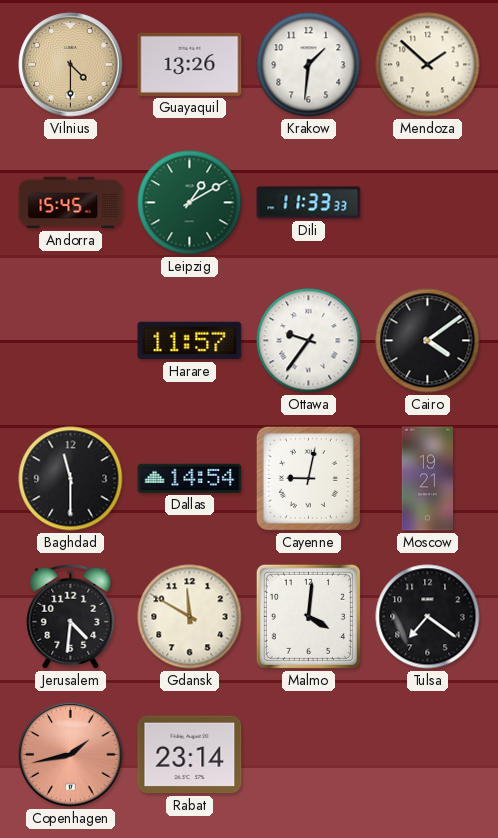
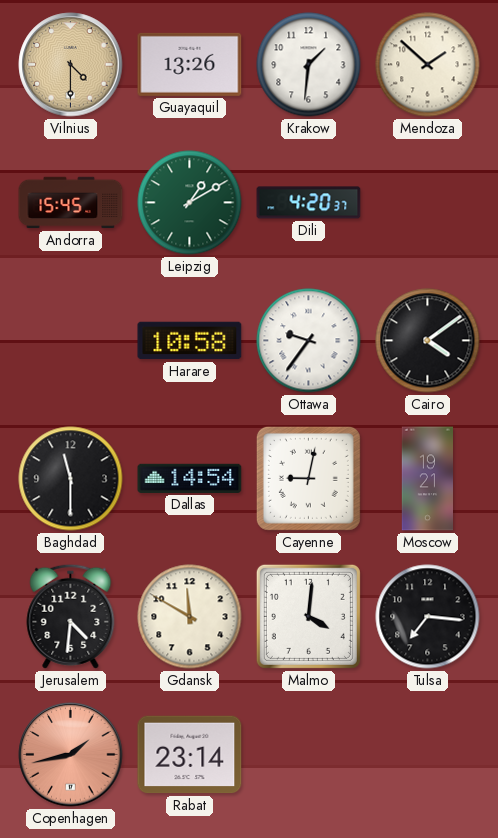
Dili: 11:33 -> 4:20
Harare: 11:57 -> 10:58
Tulsa: 7:21 -> 7:16
